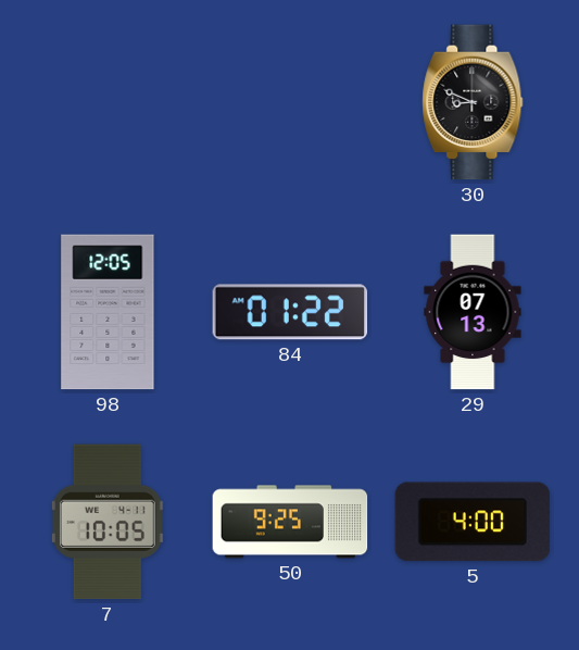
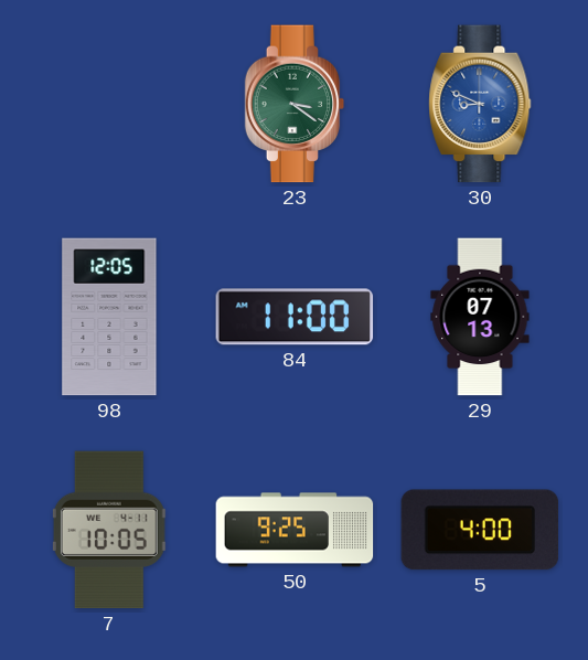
23: none -> 3:21
30 dial: black -> blue
84: 01:22 -> 11:00
